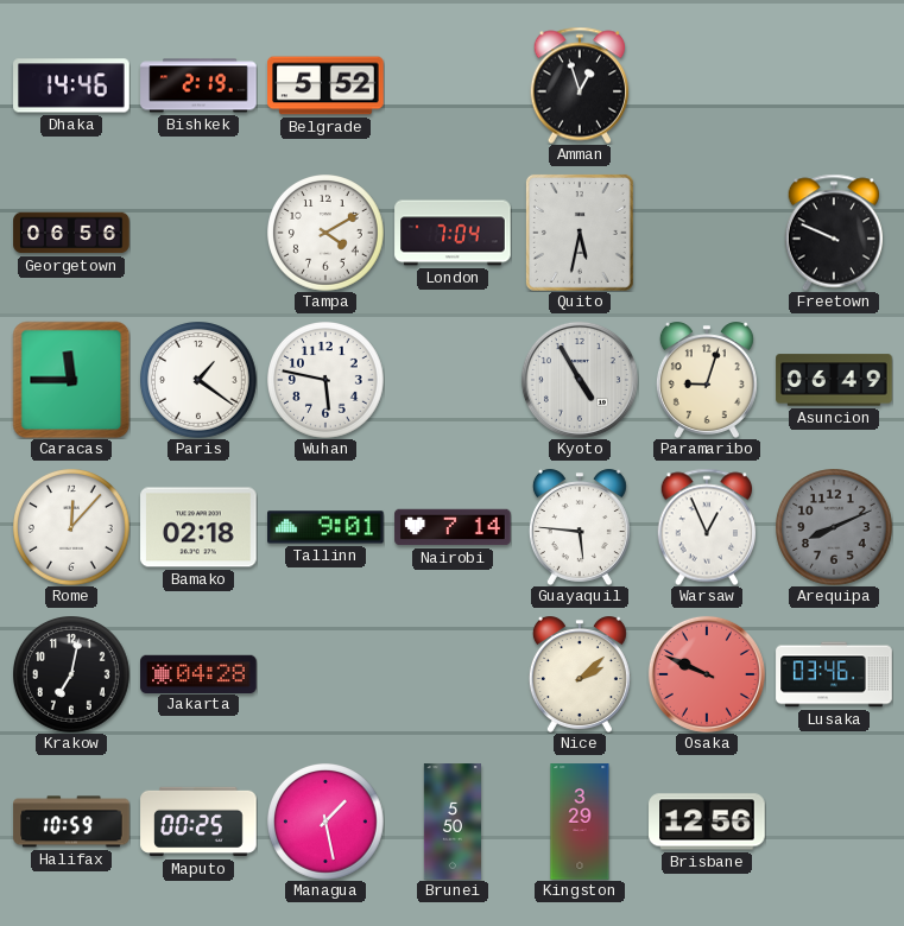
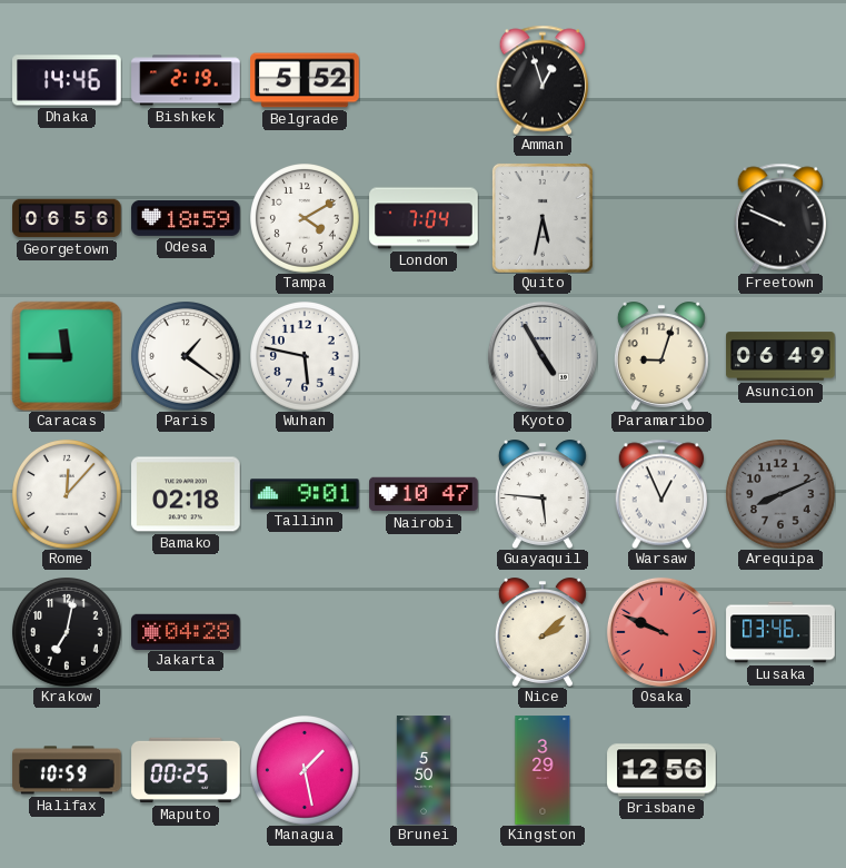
Odesa: none -> 18:59
Nairobi: 7:14 -> 10:47
